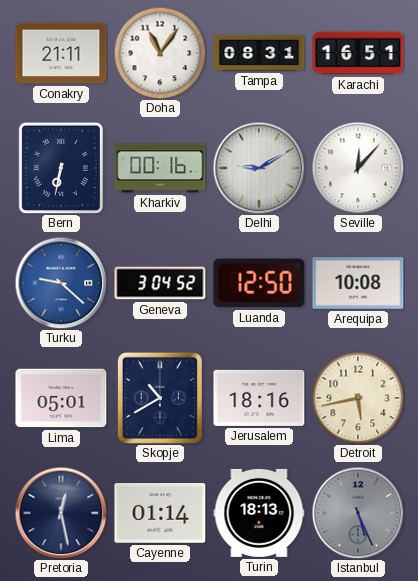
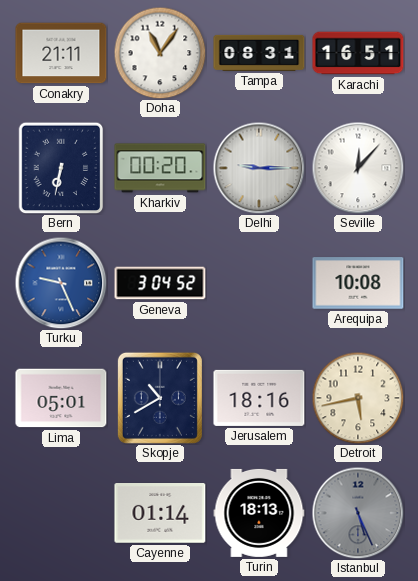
Kharkiv: 00:16 -> 00:20
Delhi: 9:10 -> 9:15
Turku: 9:22 -> 9:26
Luanda: 12:50 -> none
Pretoria: 12:28 -> none
